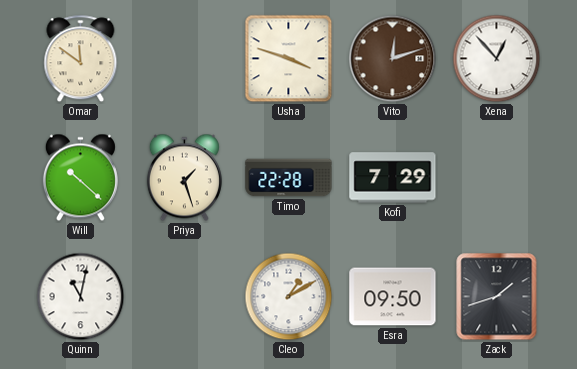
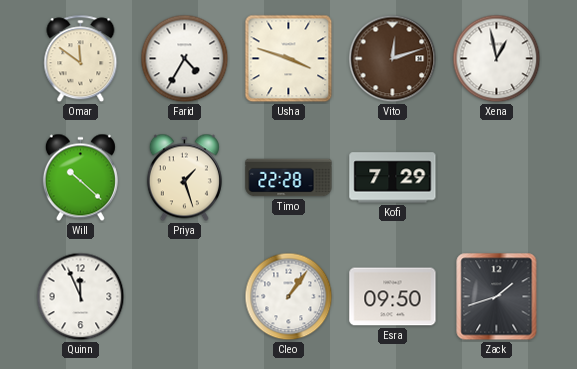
Farid: none -> 4:35
Xena: 12:53 -> 12:58
Quinn: 11:02 -> 11:56
Cleo: 1:10 -> 1:06
